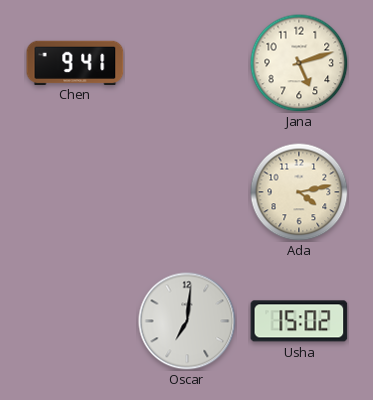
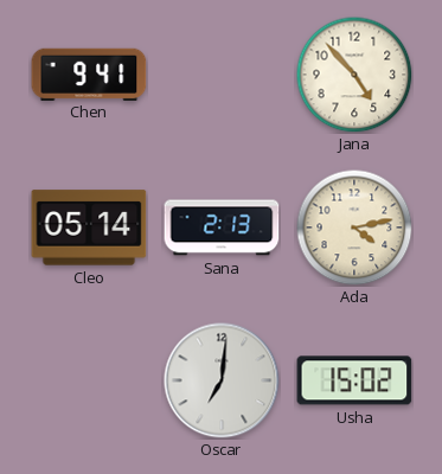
Jana: 5:12 -> 4:53
Cleo: none -> 05:14
Sana: none -> 2:13
